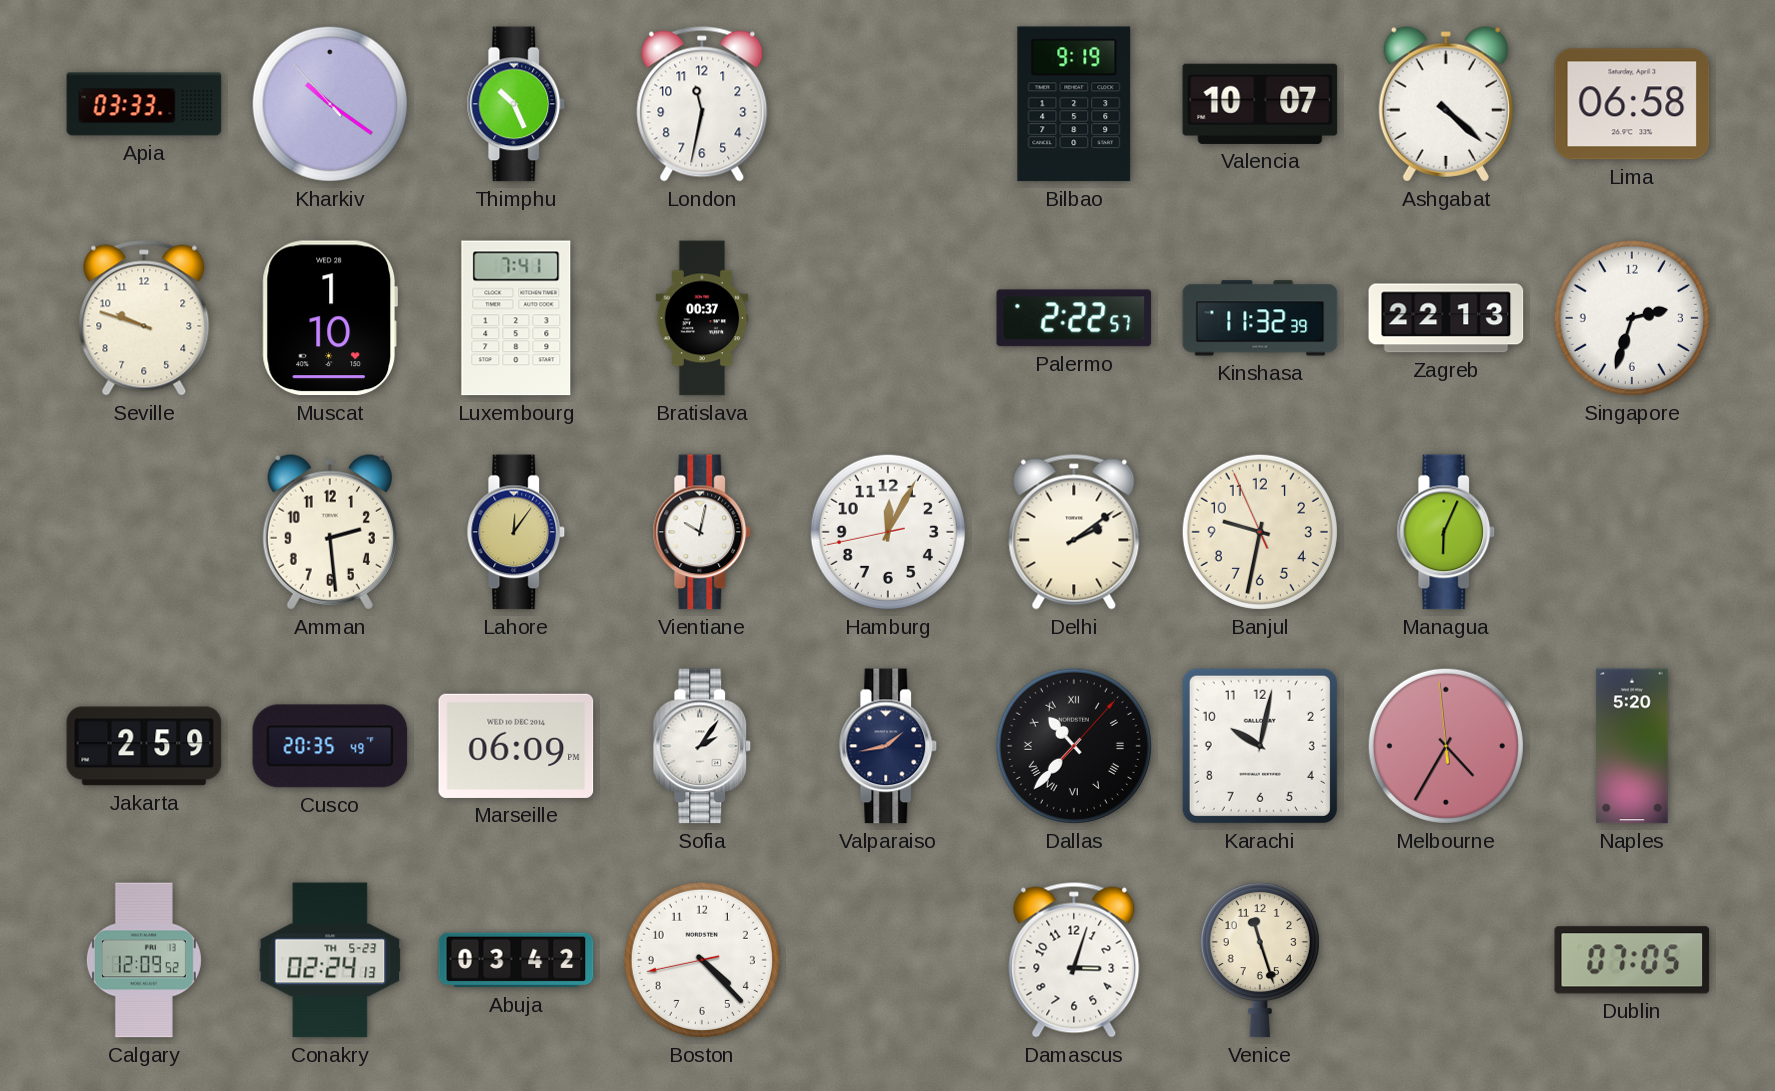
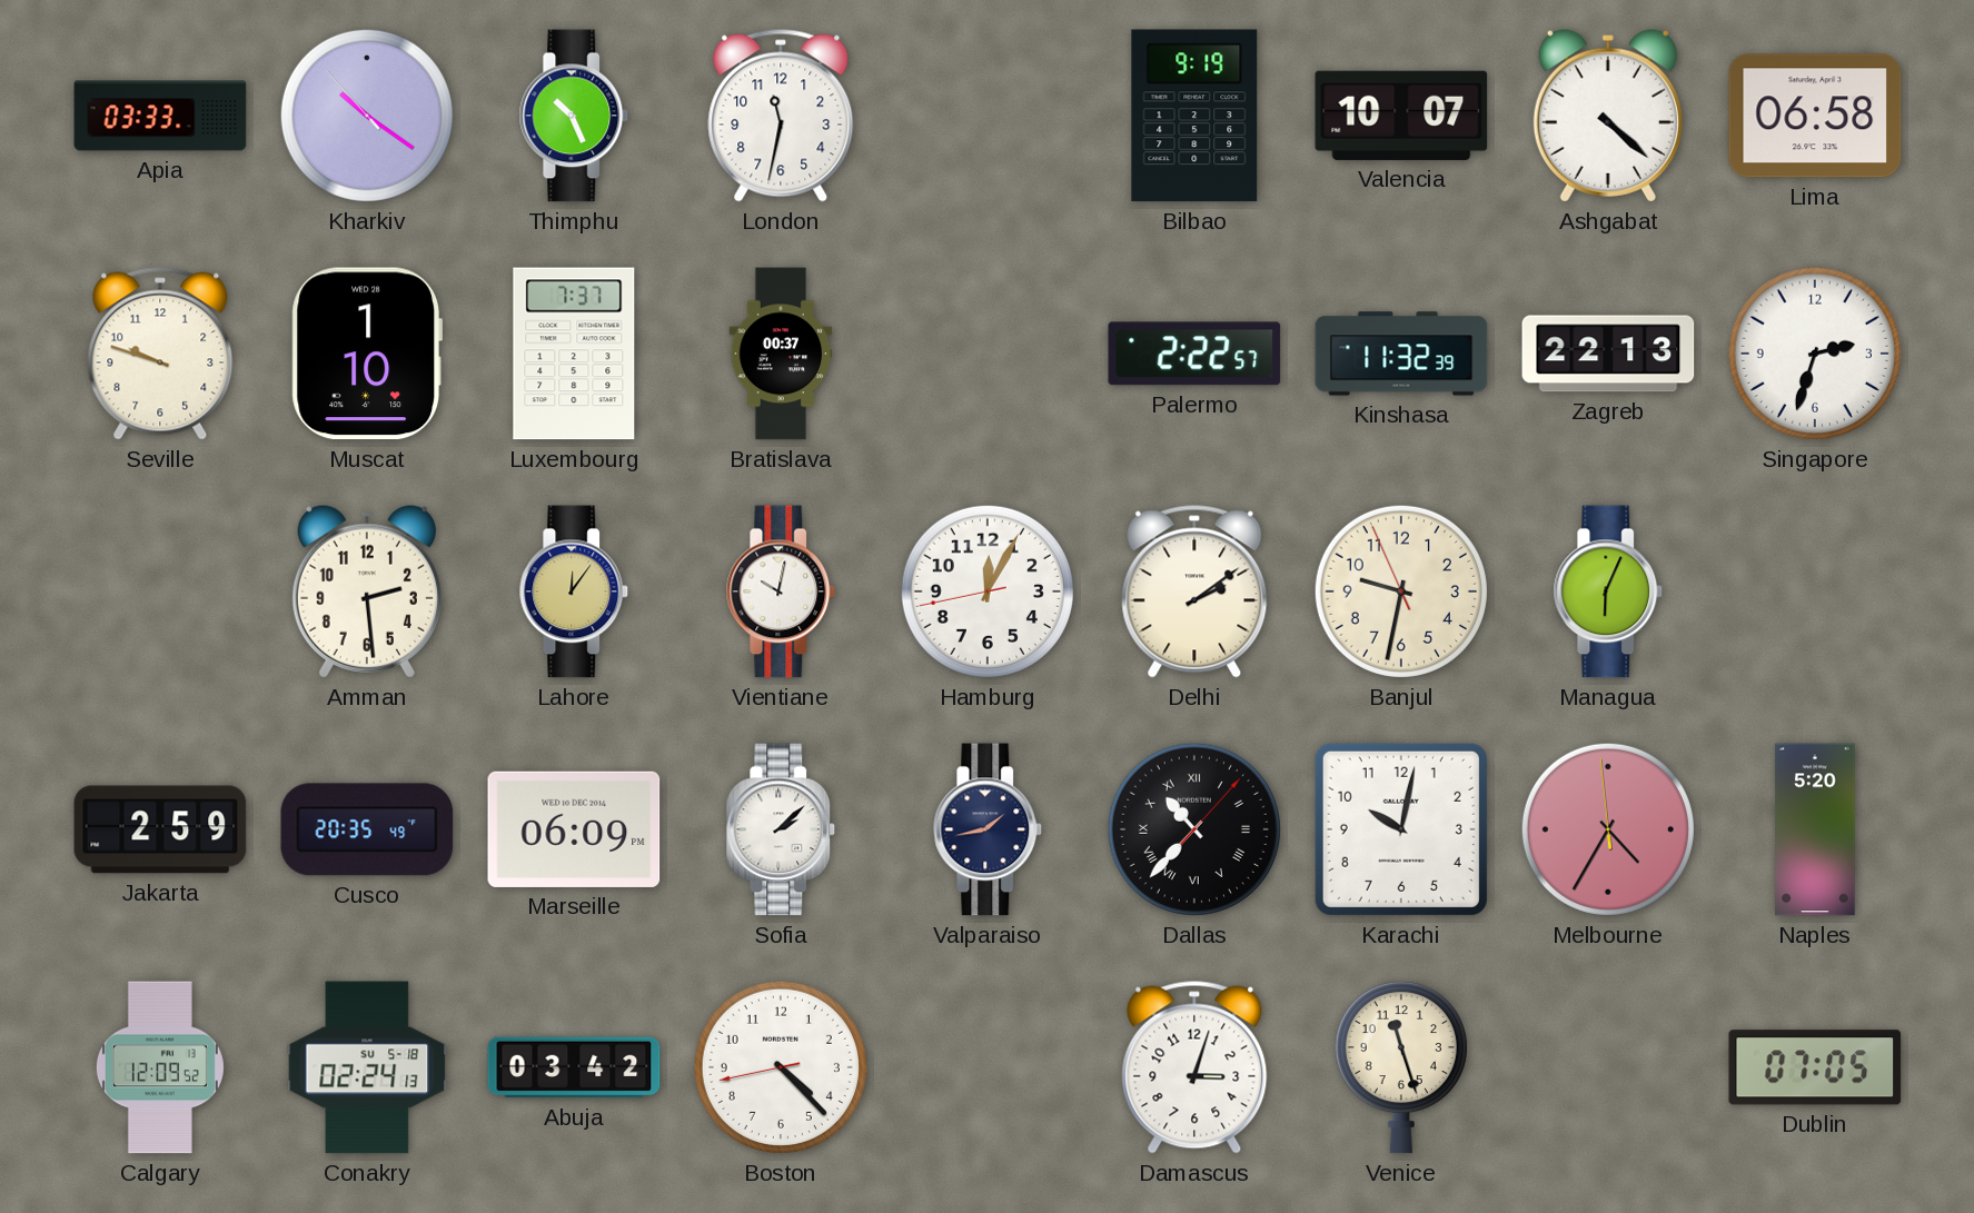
Luxembourg: 7:41 -> 7:37
Sofia: 2:06 -> 2:08
Conakry date: TH 5-23 -> SU 5-18
